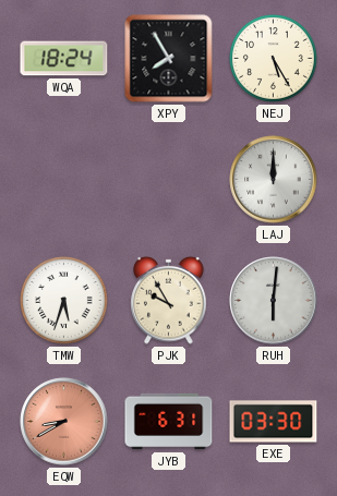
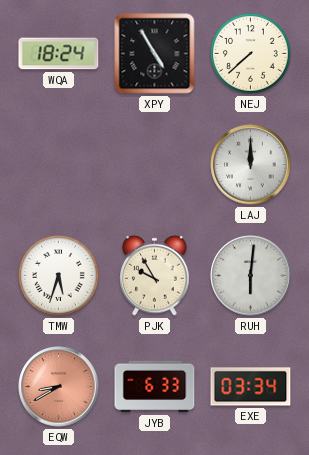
XPY: 7:55 -> 4:55
NEJ: 5:25 -> 7:38
JYB: 6:31 -> 6:33
EXE: 03:30 -> 03:34
